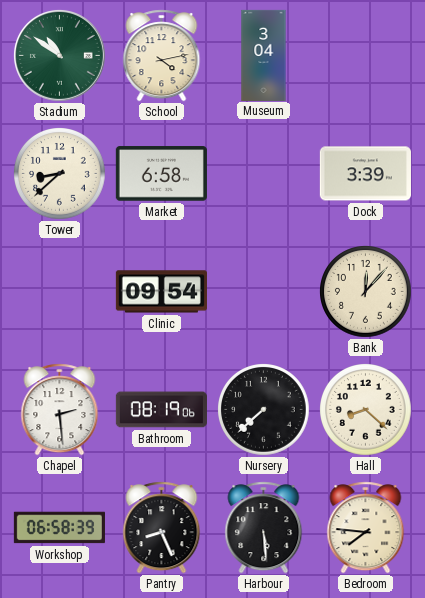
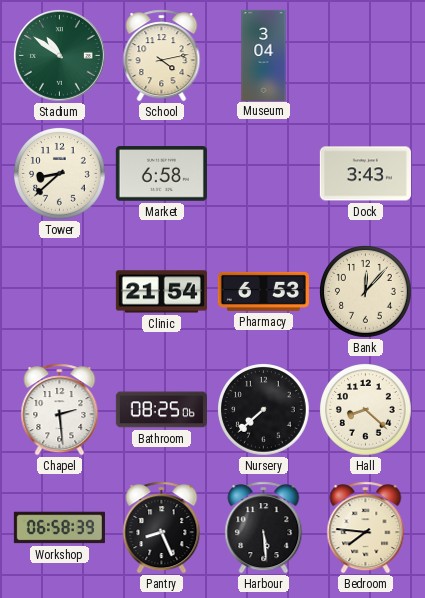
Dock: 3:39 -> 3:43
Clinic: 09:54 -> 21:54
Pharmacy: none -> 6:53
Bathroom: 08:19 -> 08:25
